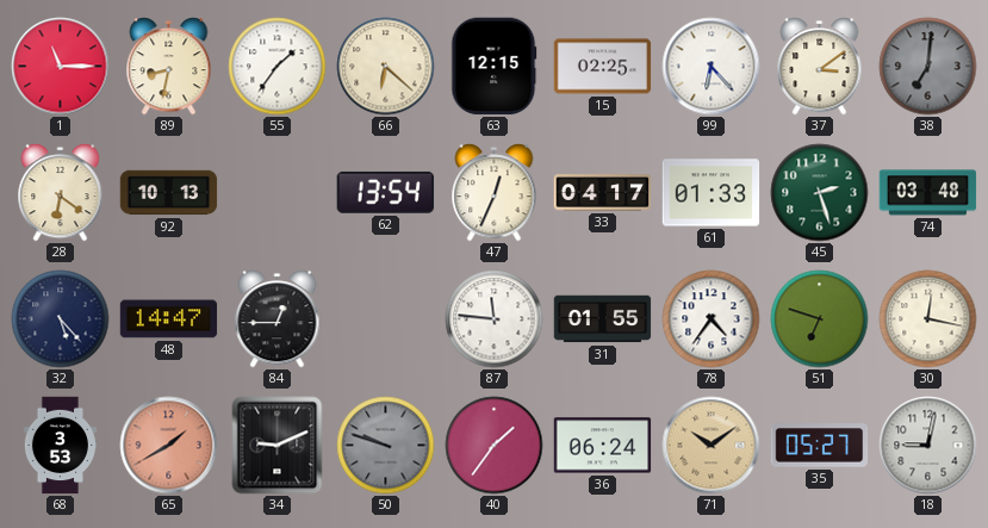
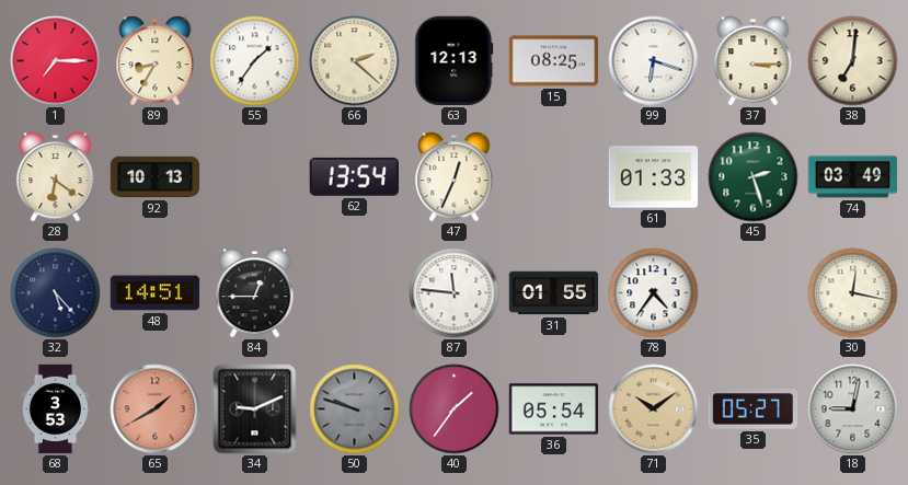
1: 11:15 -> 7:15
89: 8:32 -> 8:35
66: 6:22 -> 2:22
63: 12:15 -> 12:13
15: 02:25 -> 08:25
99: 6:23 -> 6:18
37: 3:09 -> 3:15
38 dial: grey -> cream
33: 04:17 -> none
74: 03:48 -> 03:49
48: 14:47 -> 14:51
51: 6:48 -> none
36: 06:24 -> 05:54
